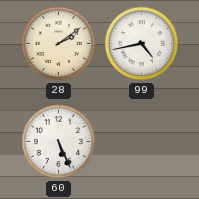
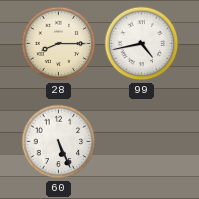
28: 2:09 -> 8:15
